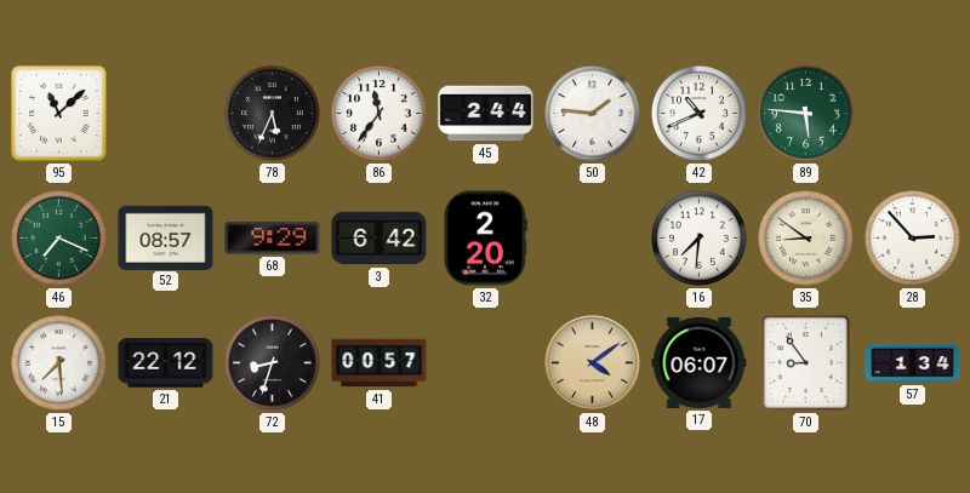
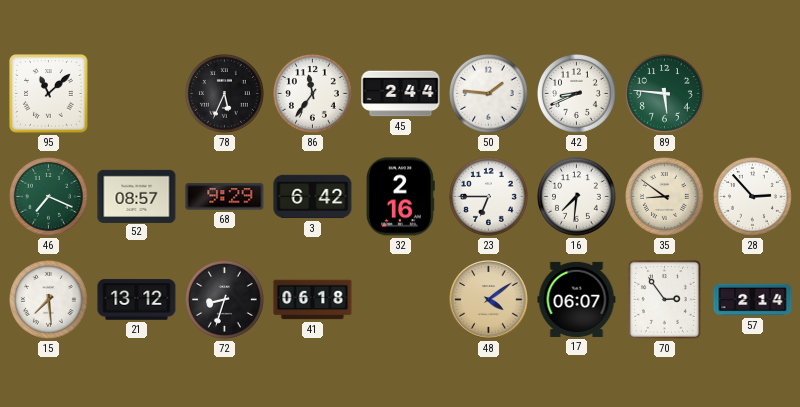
42: 10:41 -> 8:41
32: 2:20 -> 2:16
23: none -> 6:45
21: 22:12 -> 13:12
41: 00:57 -> 06:18
70: 8:54 -> 2:54
57: 1:34 -> 2:14
